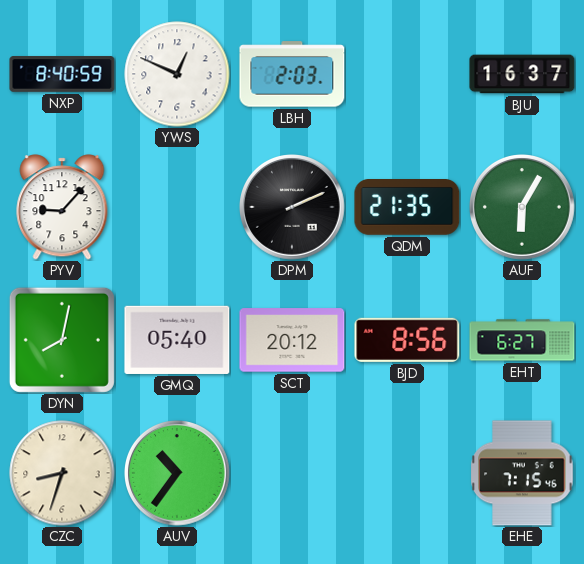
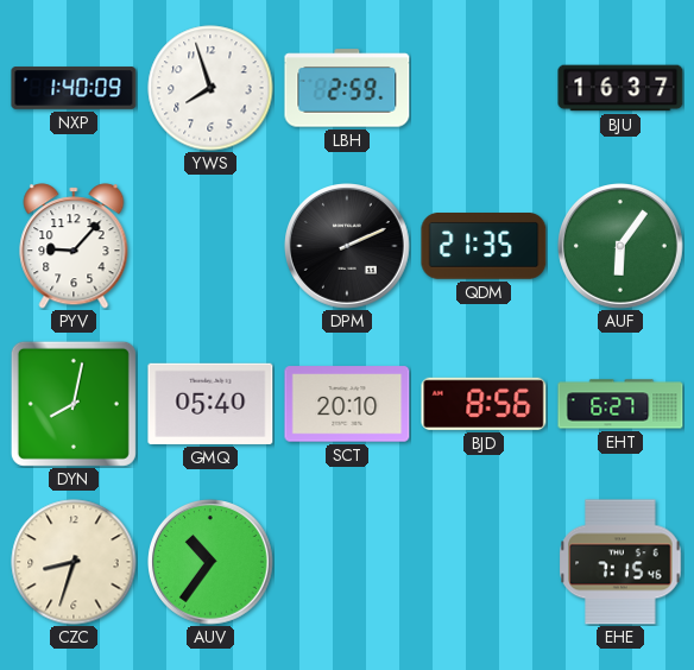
NXP: 8:40 -> 1:40
YWS: 12:49 -> 7:57
LBH: 2:03 -> 2:59
AUF: 6:05 -> 6:06
SCT: 20:12 -> 20:10
